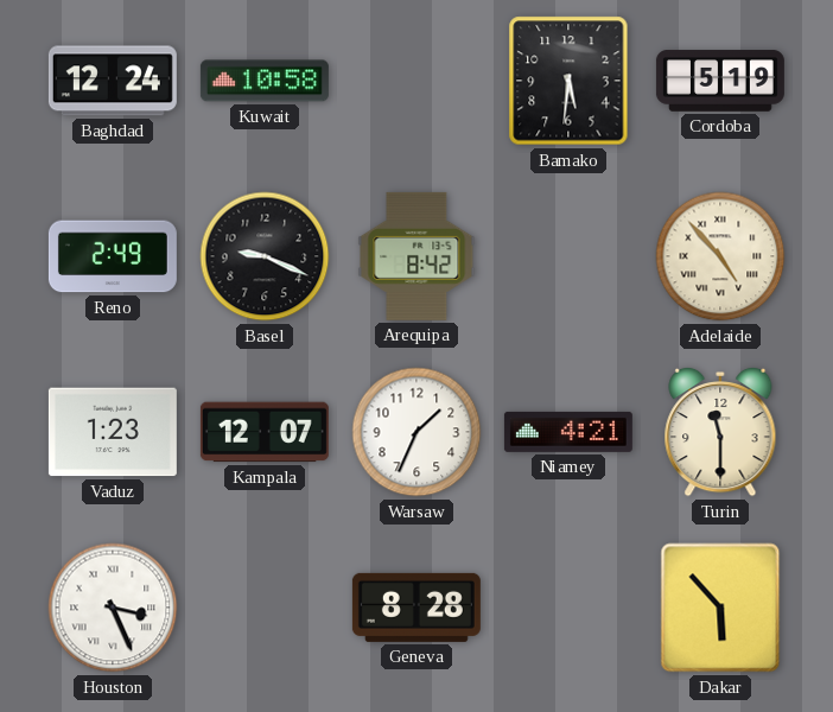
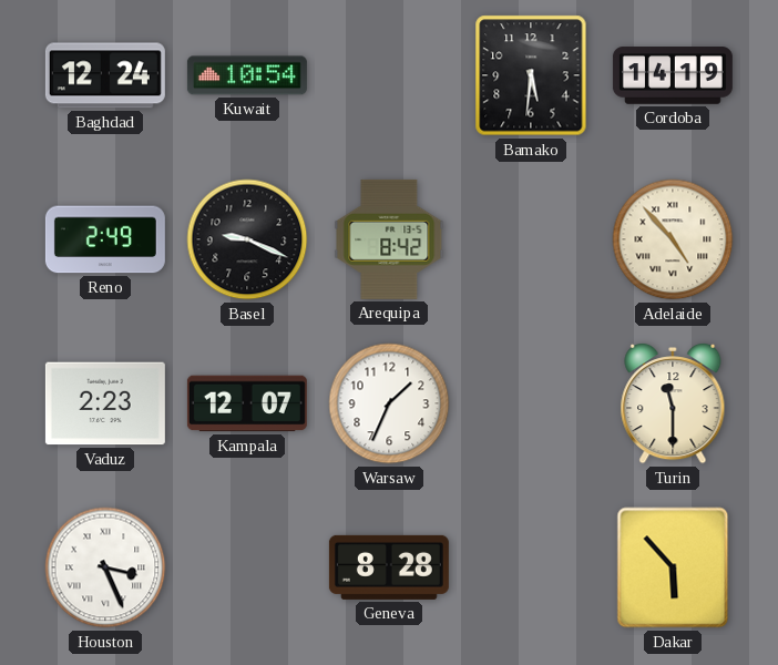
Kuwait: 10:58 -> 10:54
Cordoba: 5:19 -> 14:19
Vaduz: 1:23 -> 2:23
Niamey: 4:21 -> none
